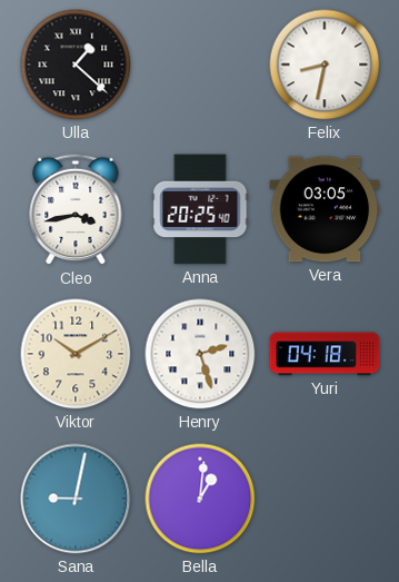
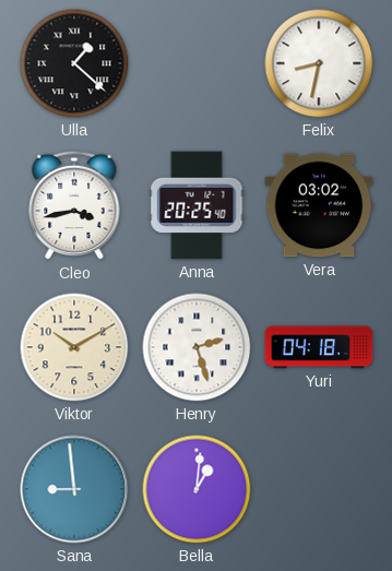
Vera: 03:05 -> 03:02
Sana: 9:02 -> 8:59
